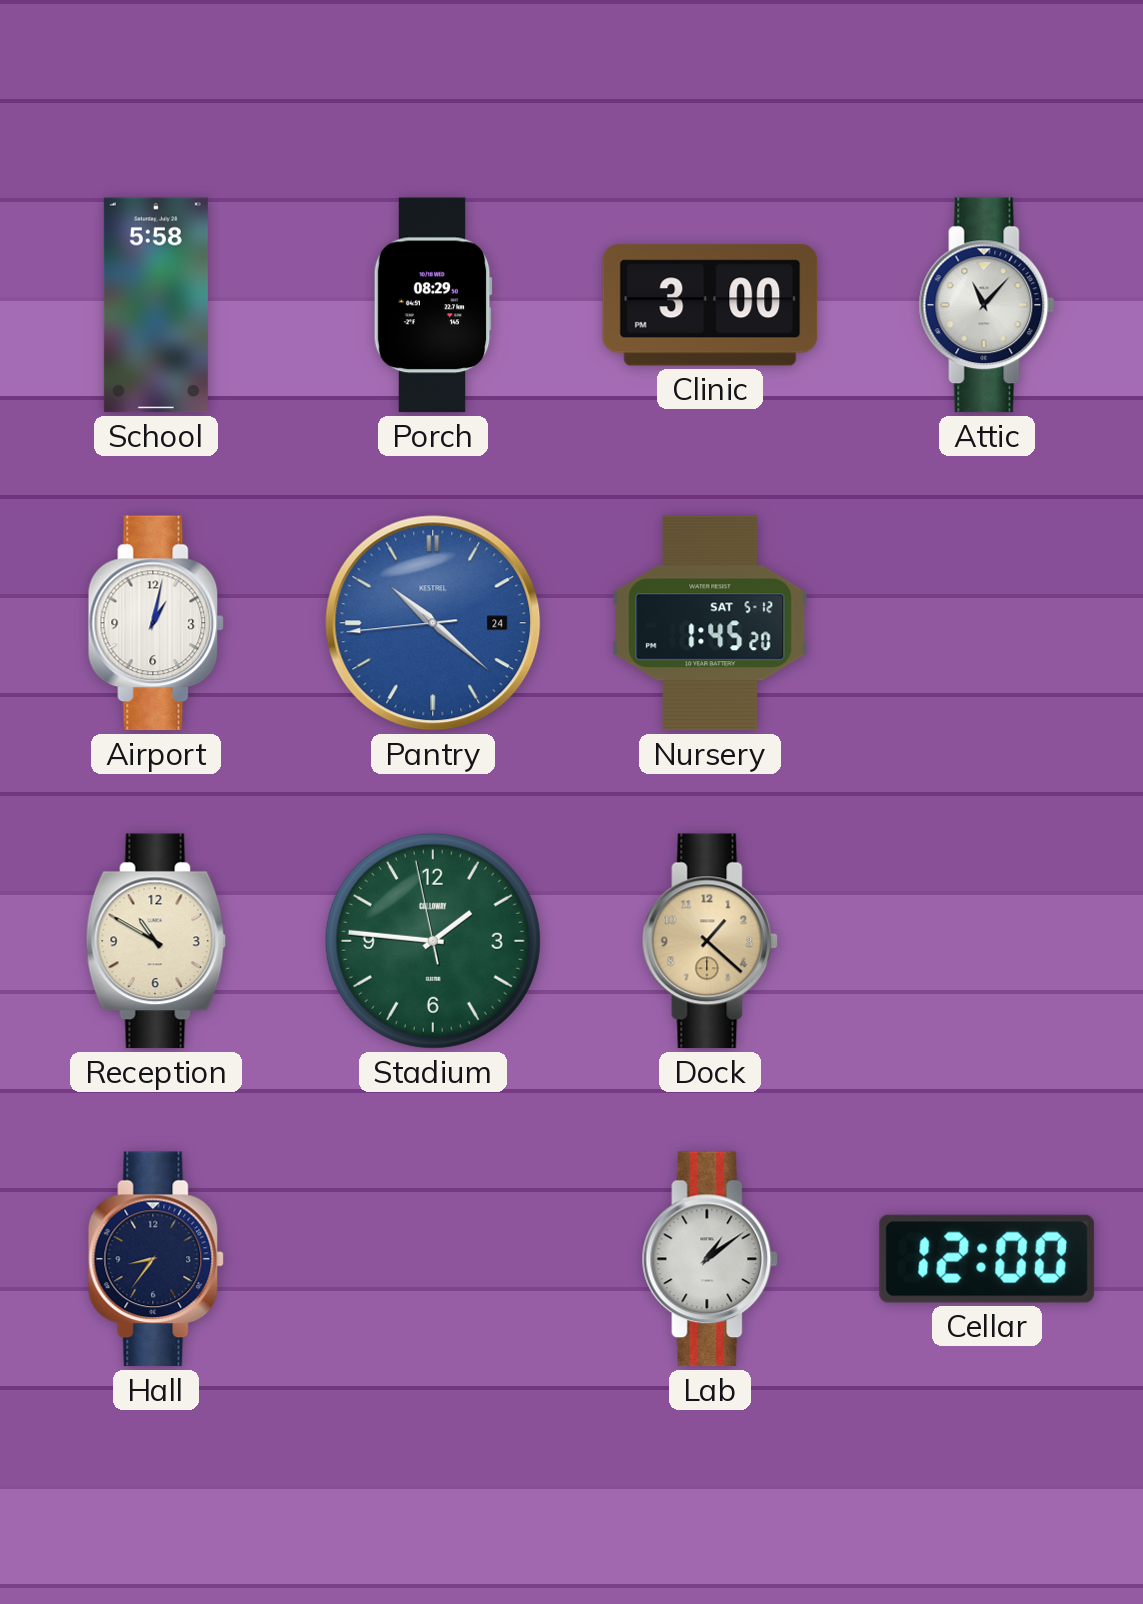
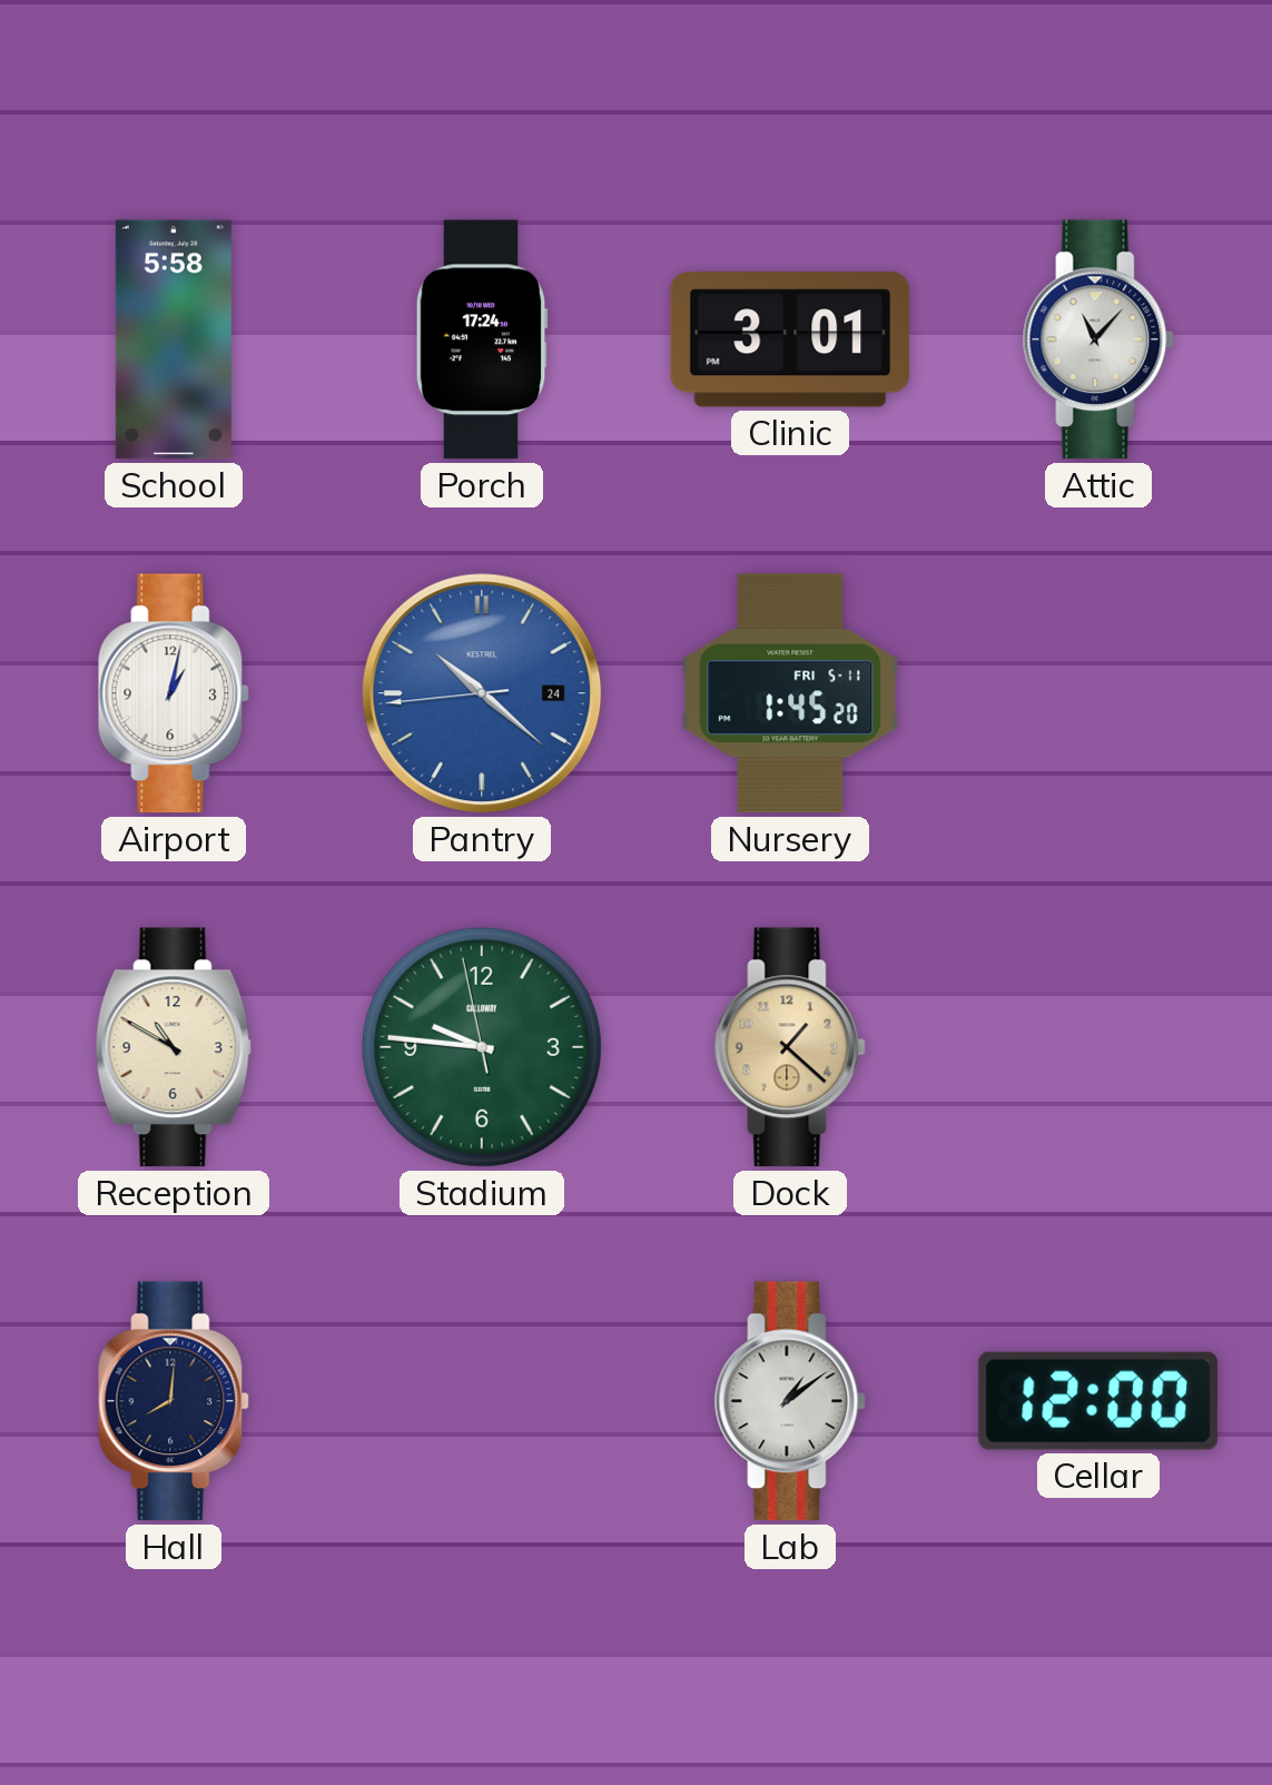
Porch: 08:29 -> 17:24
Clinic: 3:00 -> 3:01
Nursery date: SAT 5-12 -> FRI 5-11
Stadium: 1:45 -> 9:45
Hall: 8:36 -> 8:01
